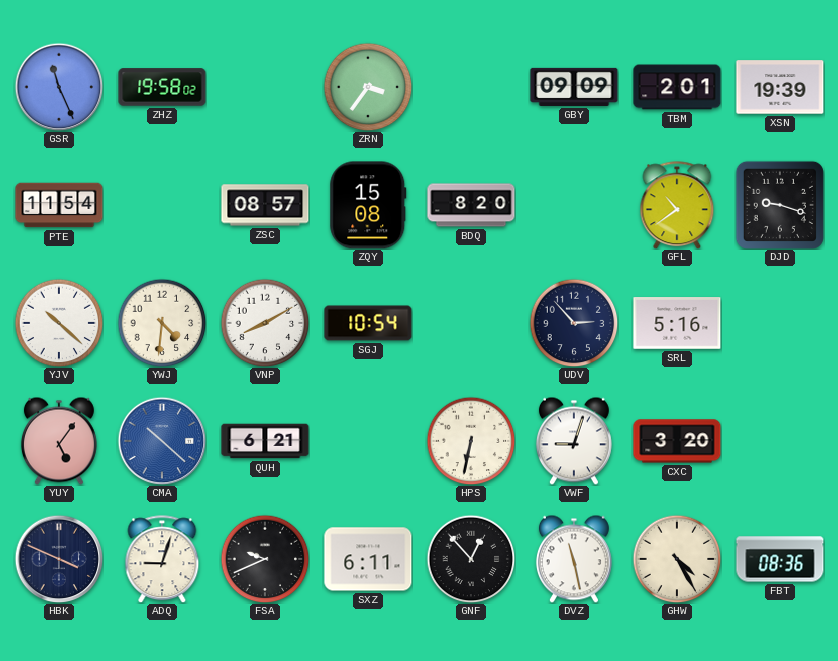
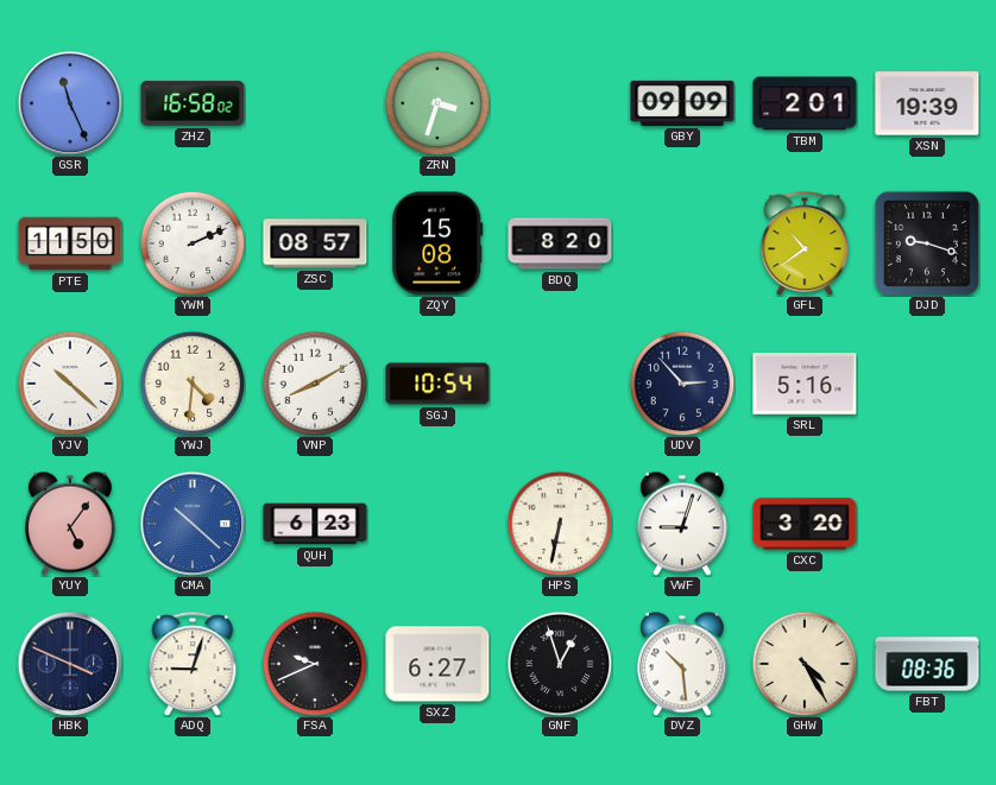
ZHZ: 19:58 -> 16:58
ZRN: 3:36 -> 3:33
PTE: 11:54 -> 11:50
YWM: none -> 2:11
QUH: 6:21 -> 6:23
SXZ: 6:11 -> 6:27
GNF: 12:53 -> 12:57
DVZ: 11:28 -> 10:29
